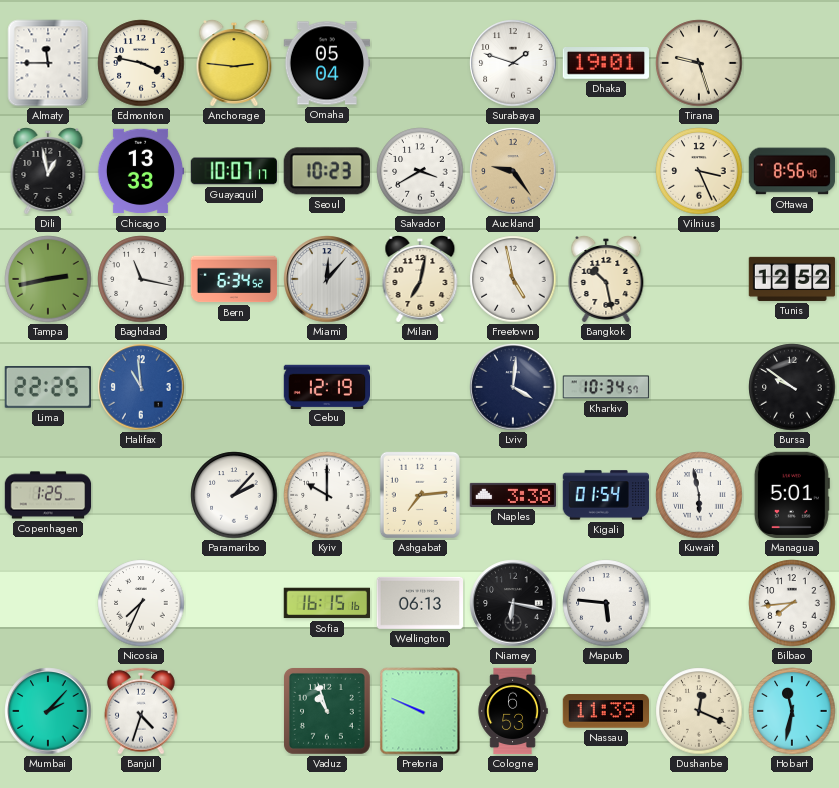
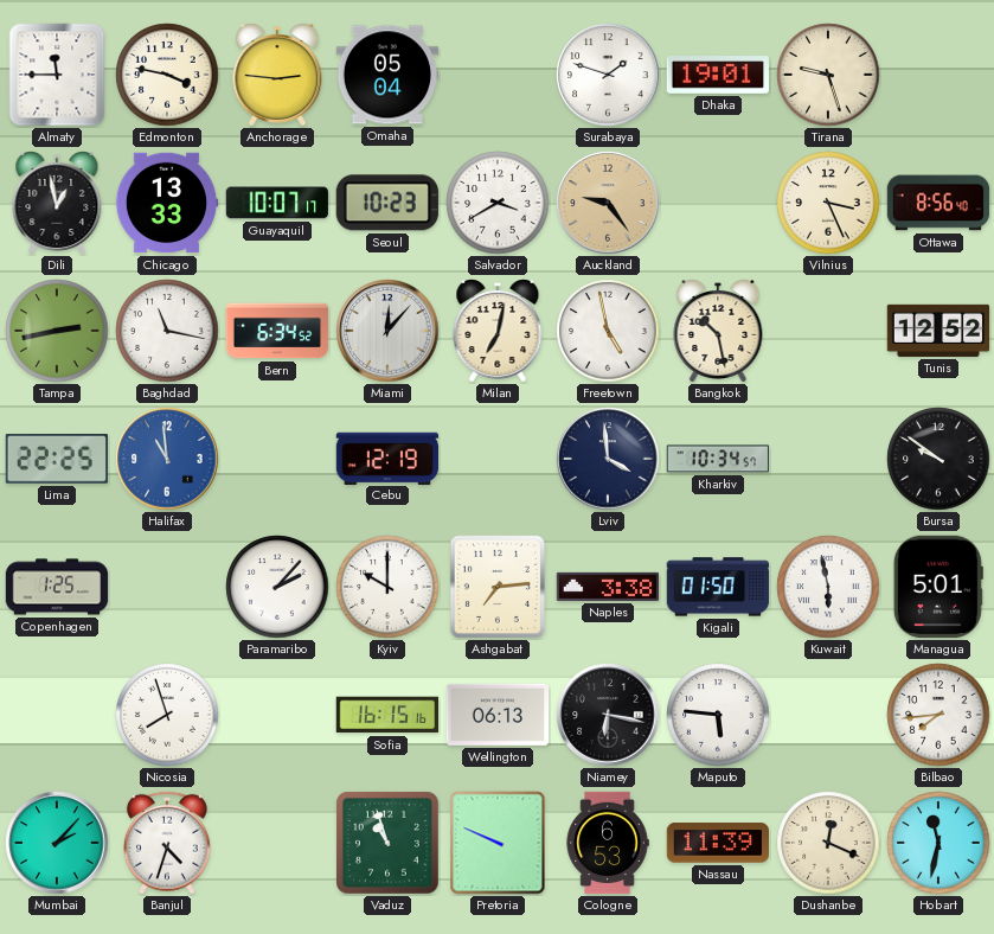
Lviv: 4:01 -> 3:59
Kigali: 01:54 -> 01:50
Nicosia: 7:34 -> 7:57
